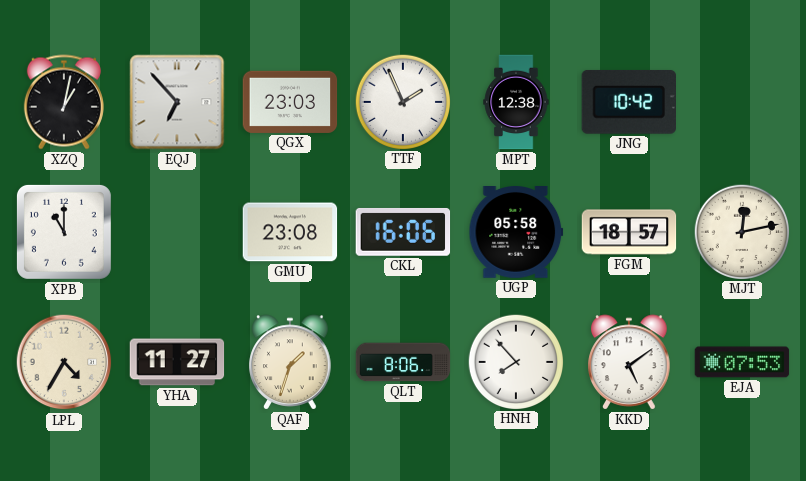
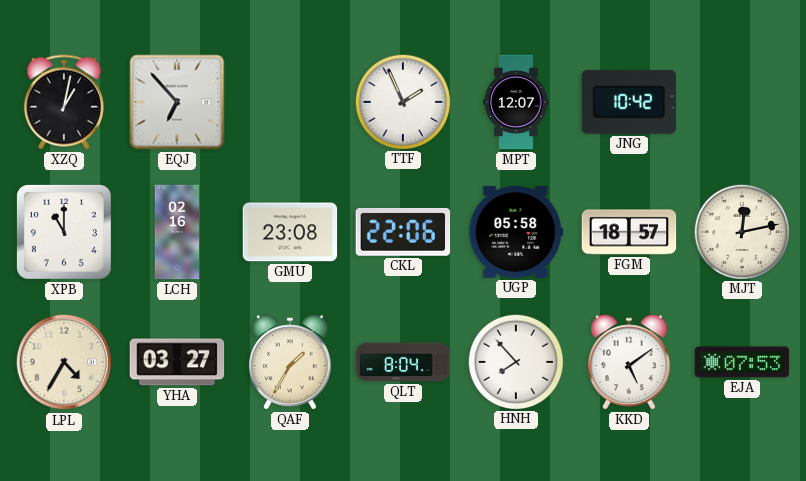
QGX: 23:03 -> none
MPT: 12:38 -> 12:07
LCH: none -> 02:16
CKL: 16:06 -> 22:06
YHA: 11:27 -> 03:27
QAF: 1:33 -> 1:35
QLT: 8:06 -> 8:04
